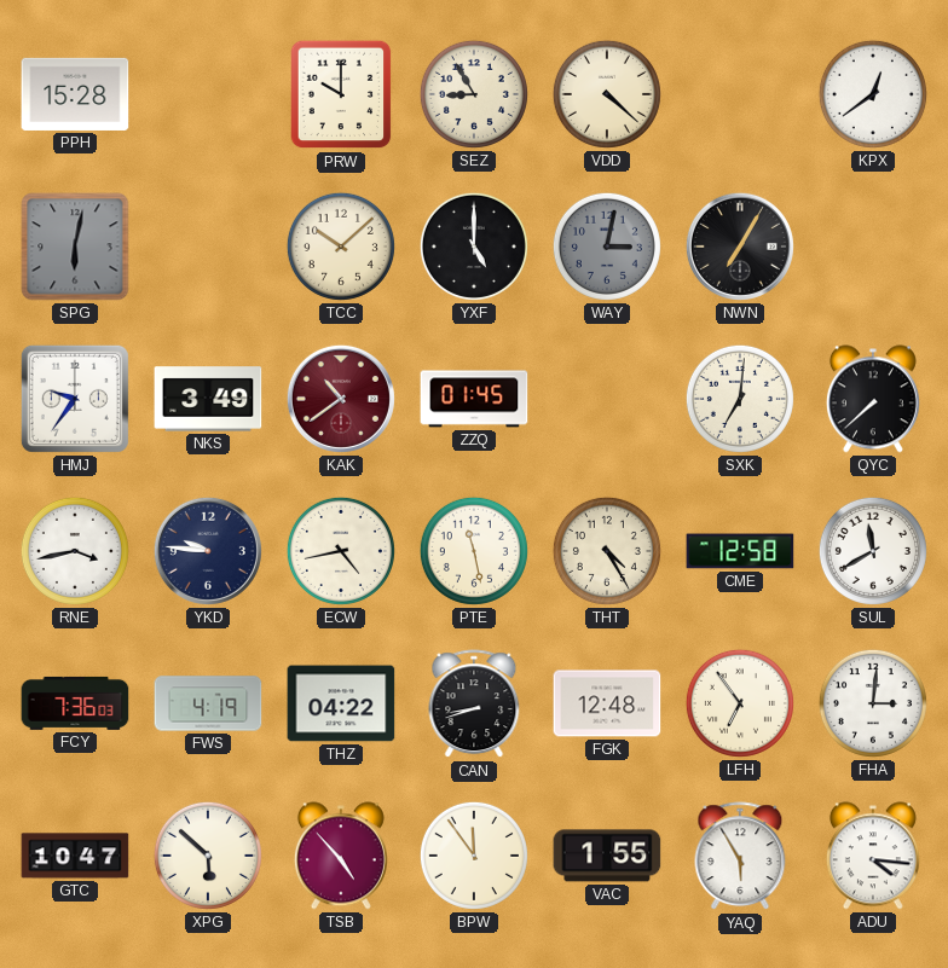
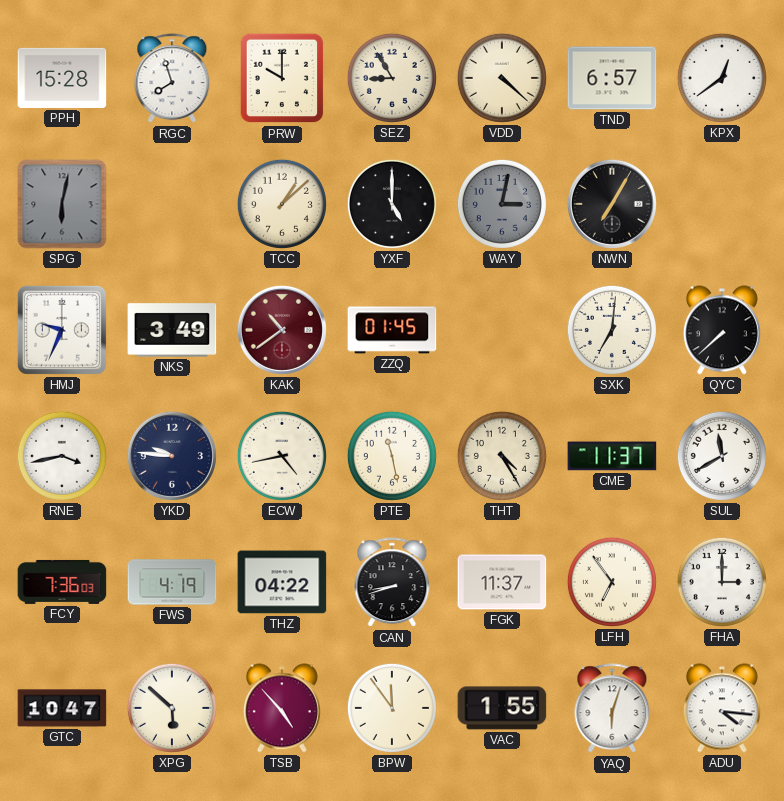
RGC: none -> 7:57
TND: none -> 6:57
TCC: 10:08 -> 1:08
HMJ: 9:36 -> 9:34
CME: 12:58 -> 11:37
FGK: 12:48 -> 11:37
FHA: 3:01 -> 3:00
YAQ: 5:55 -> 6:03
